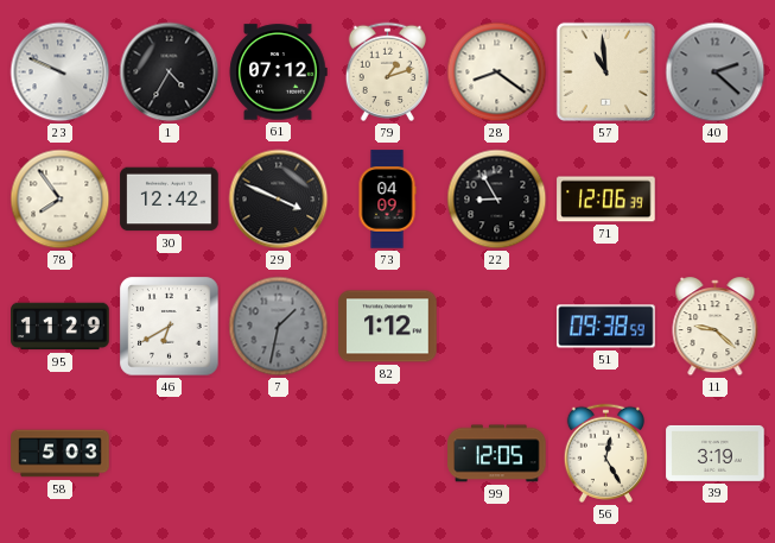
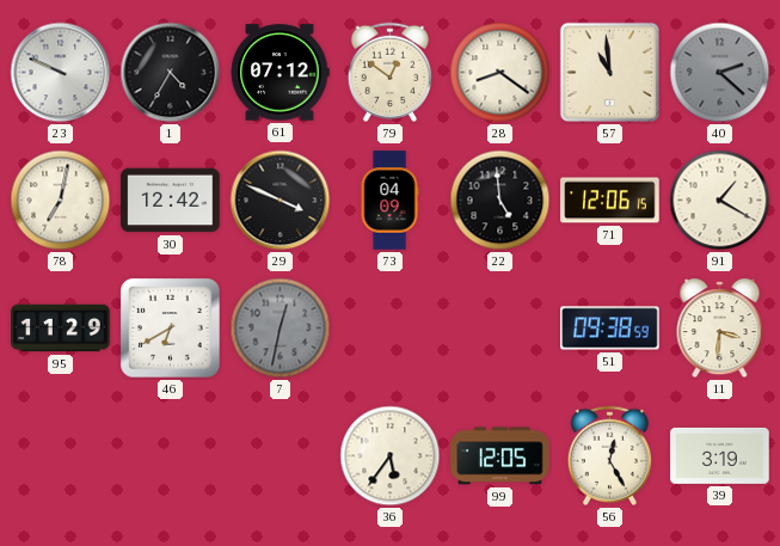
79: 1:12 -> 12:51
78: 7:54 -> 7:02
22: 8:55 -> 4:59
71: 12:06:39 -> 12:06:15
91: none -> 1:20
7: 1:32 -> 12:32
82: 1:12 -> none
11: 9:22 -> 3:31
58: 5:03 -> none
36: none -> 5:36
